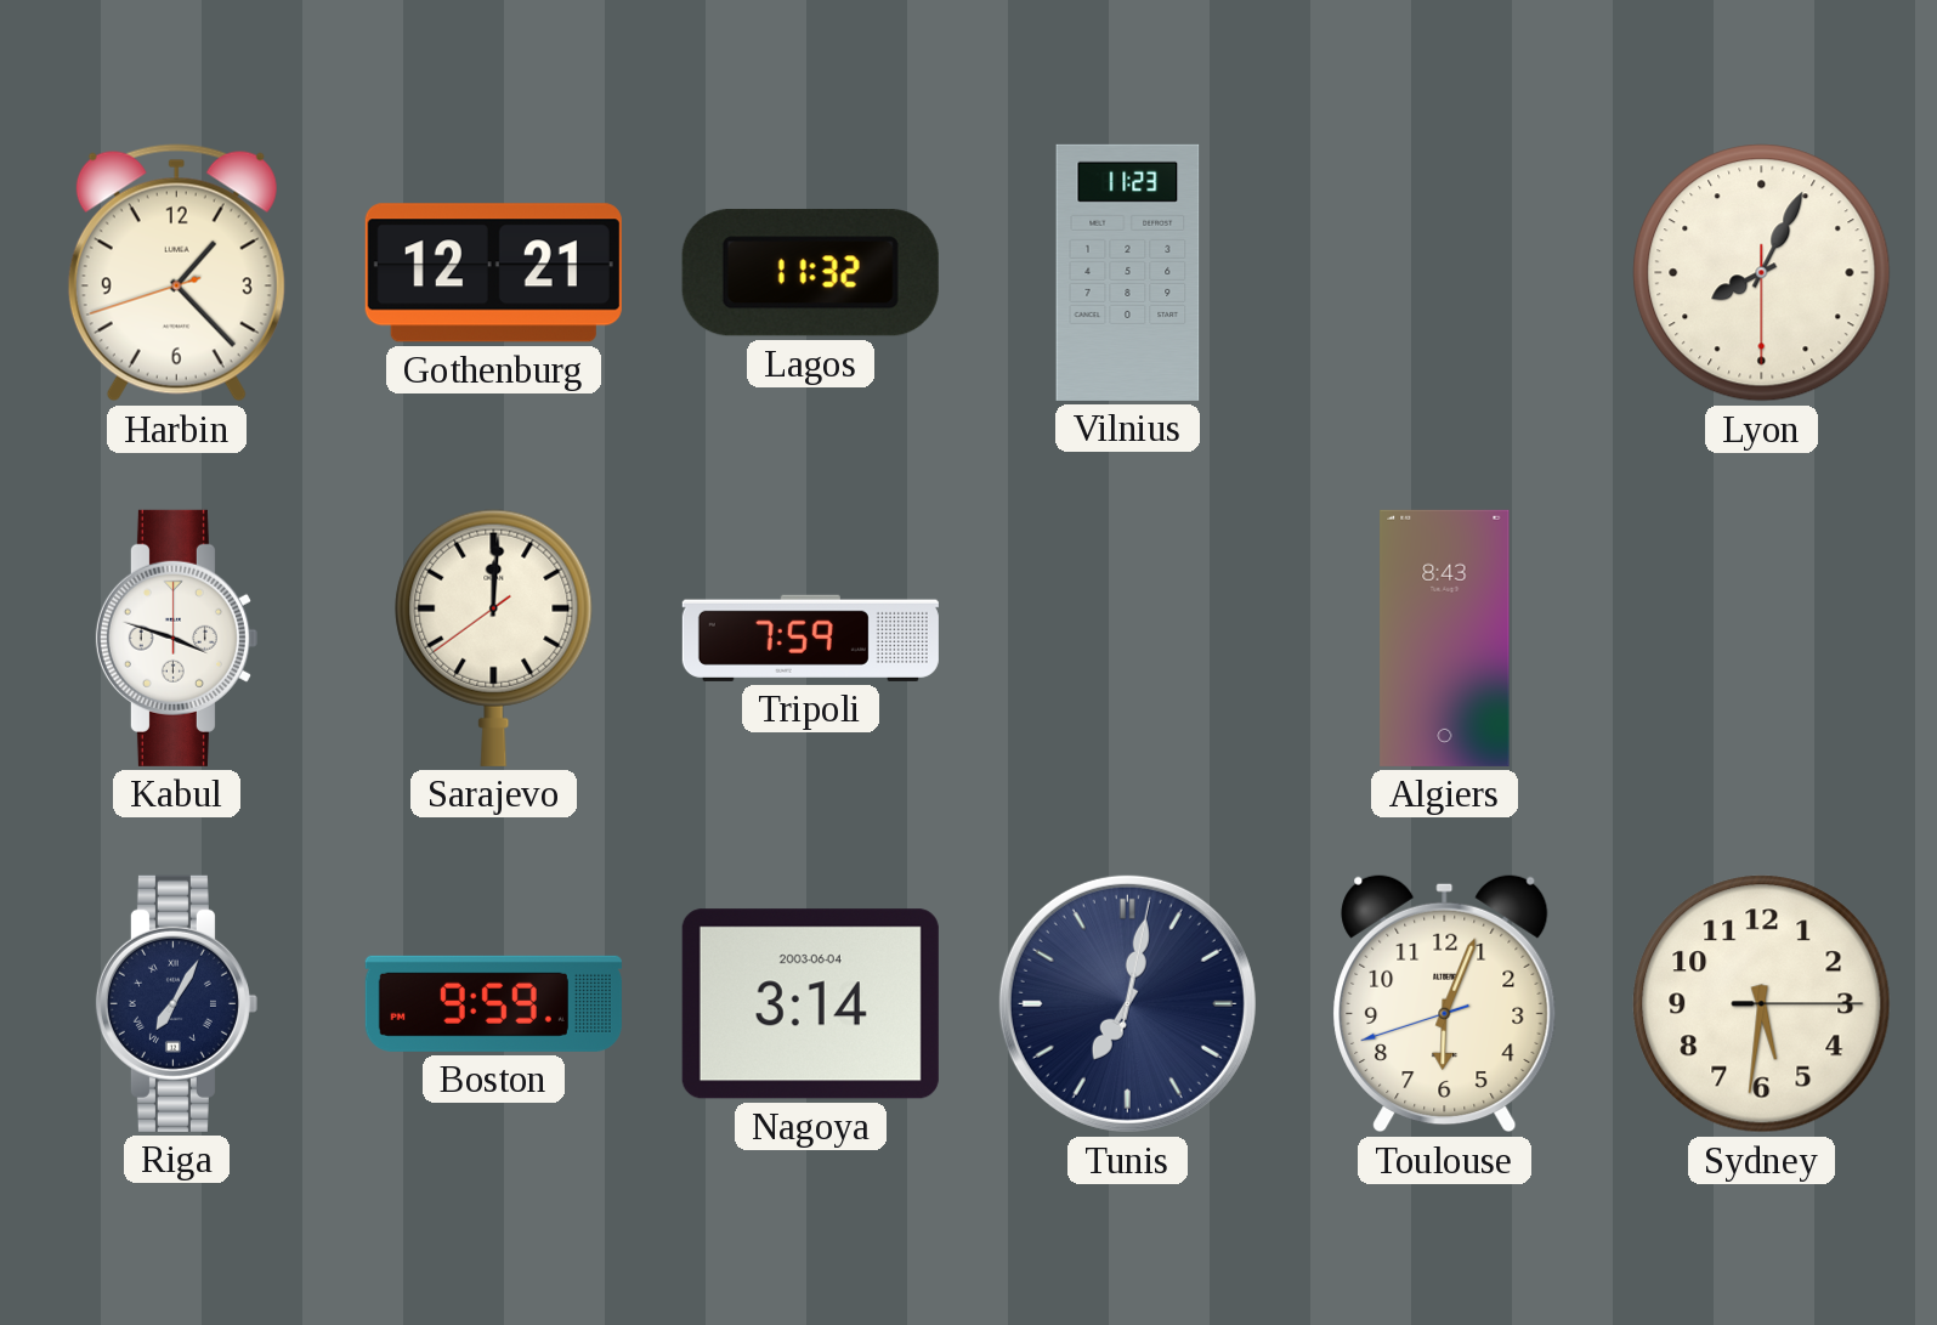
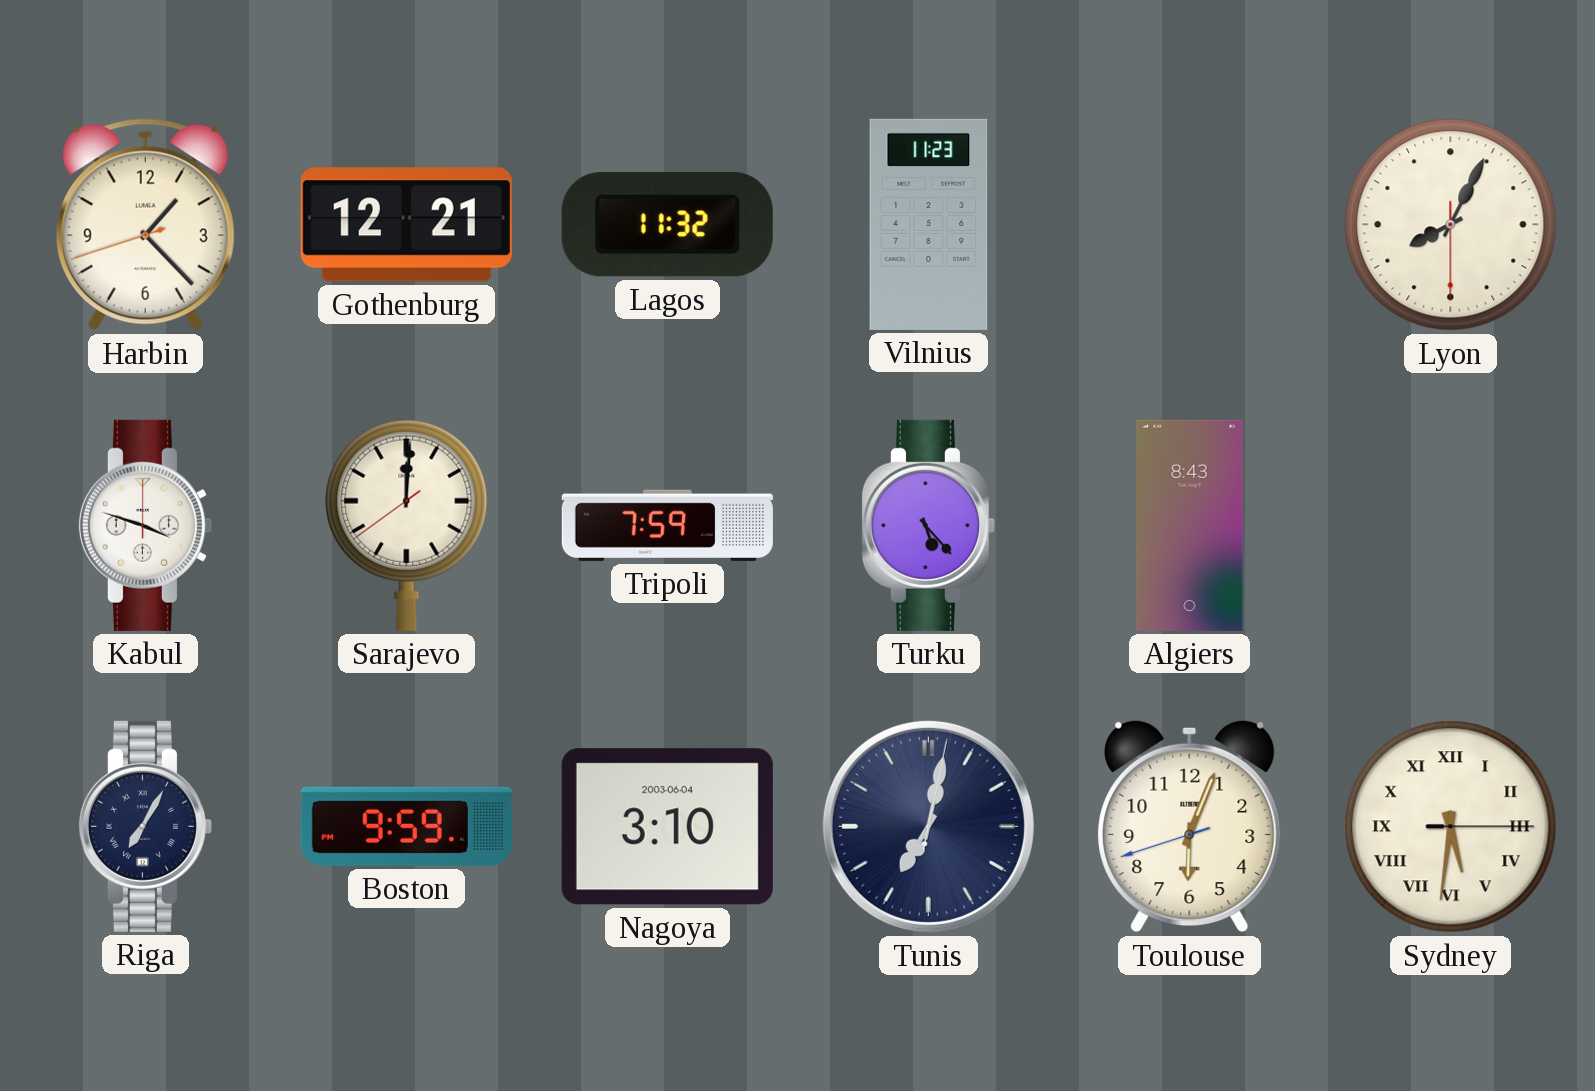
Turku: none -> 5:23
Nagoya: 3:14 -> 3:10
Sydney numerals: Arabic -> Roman
